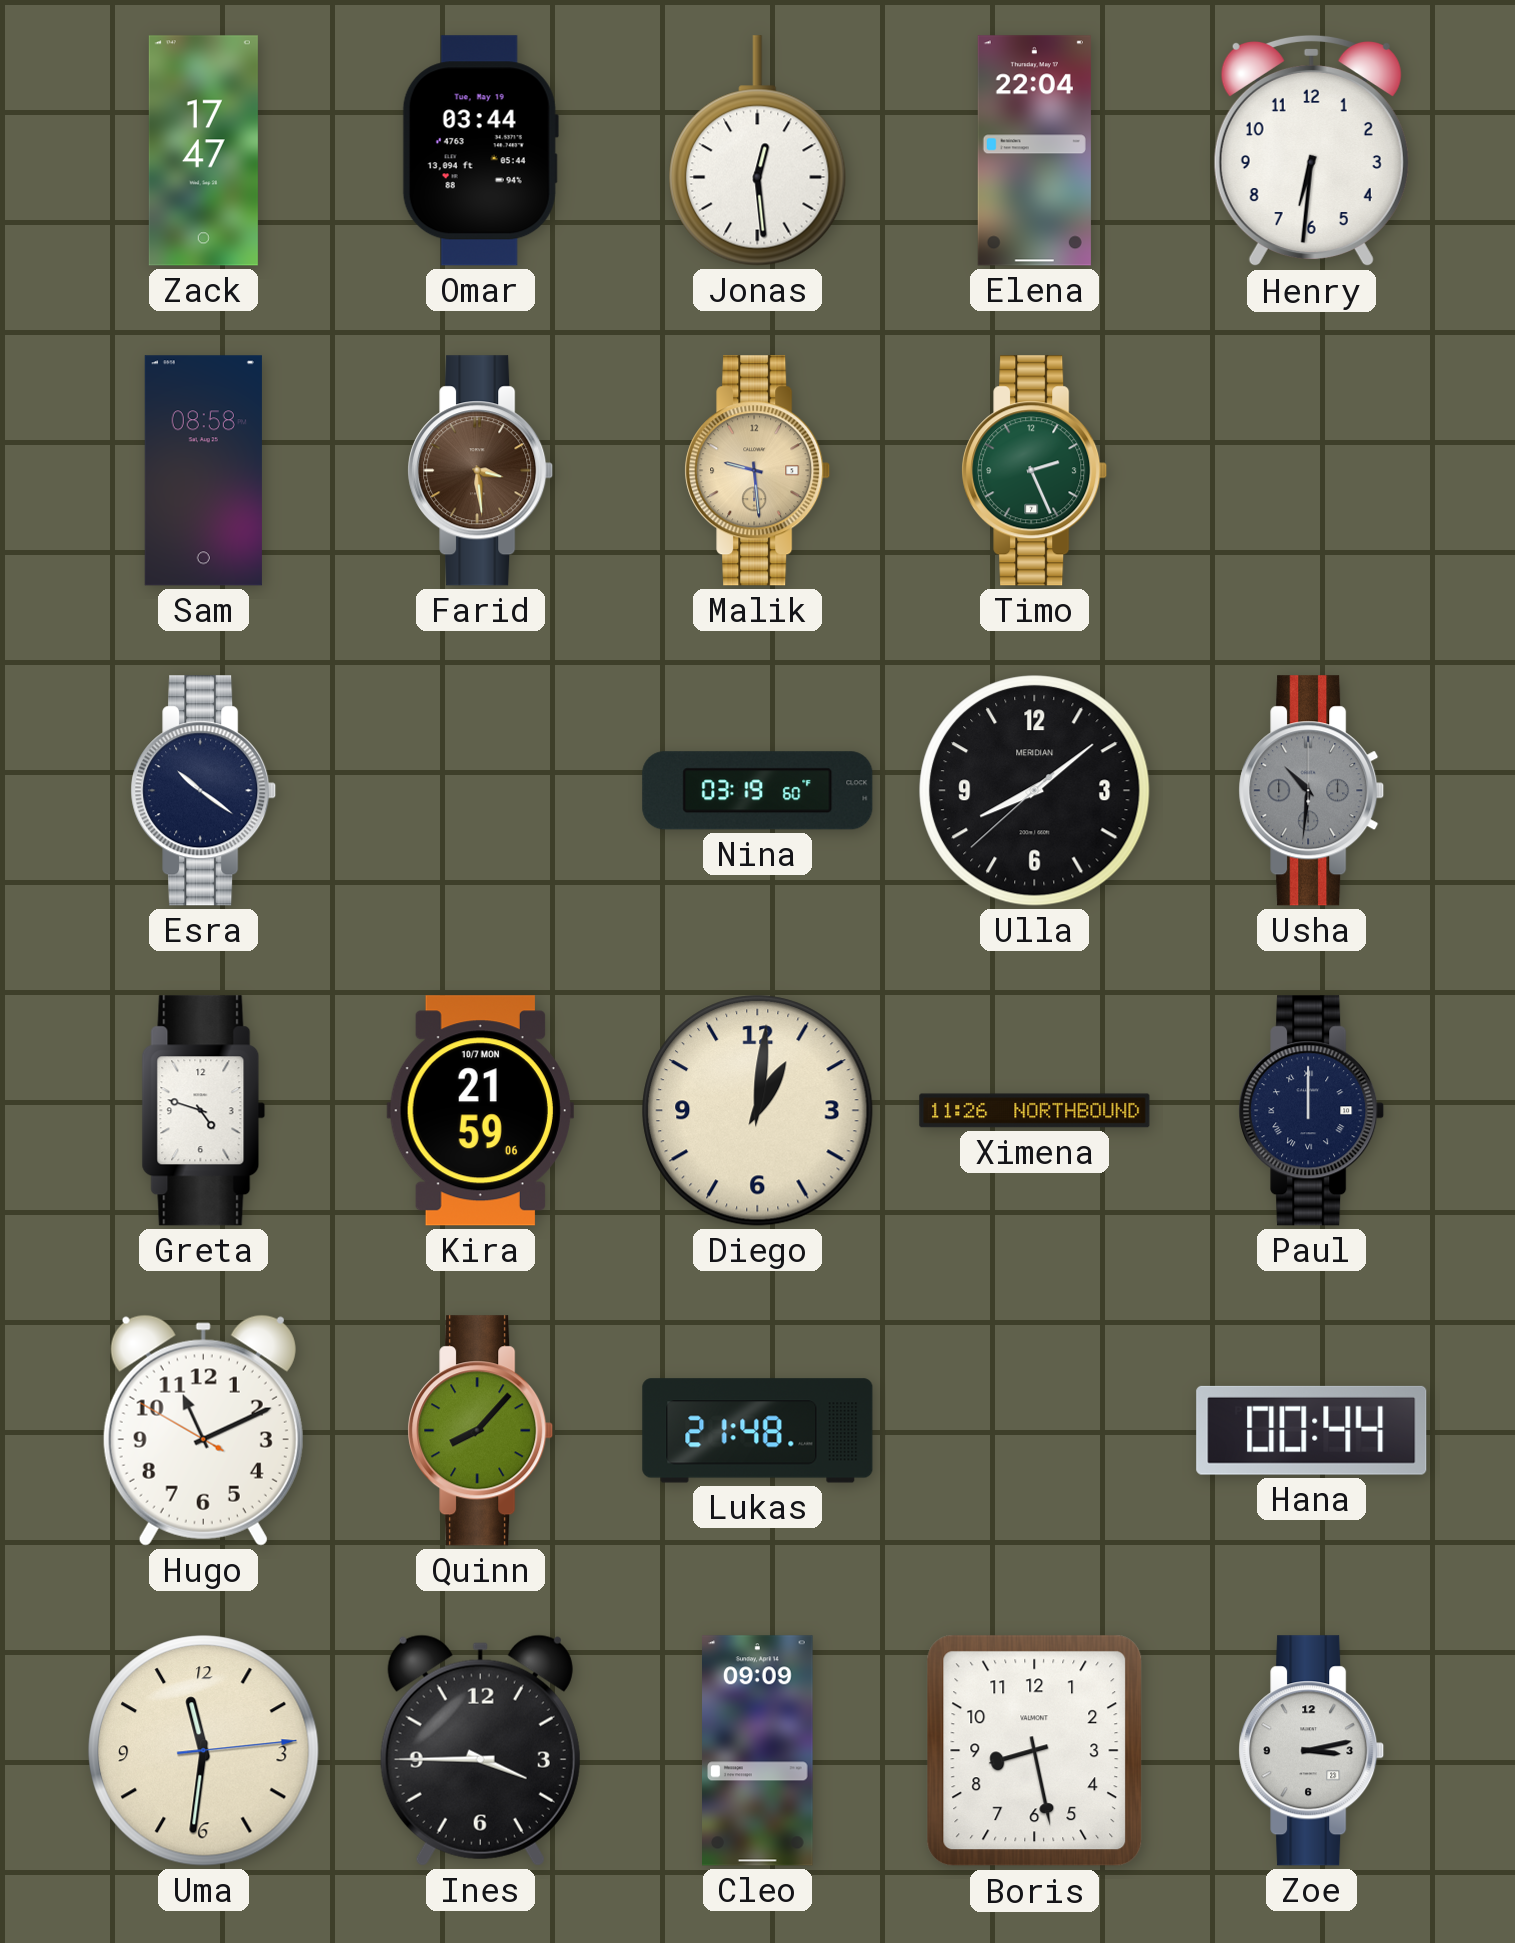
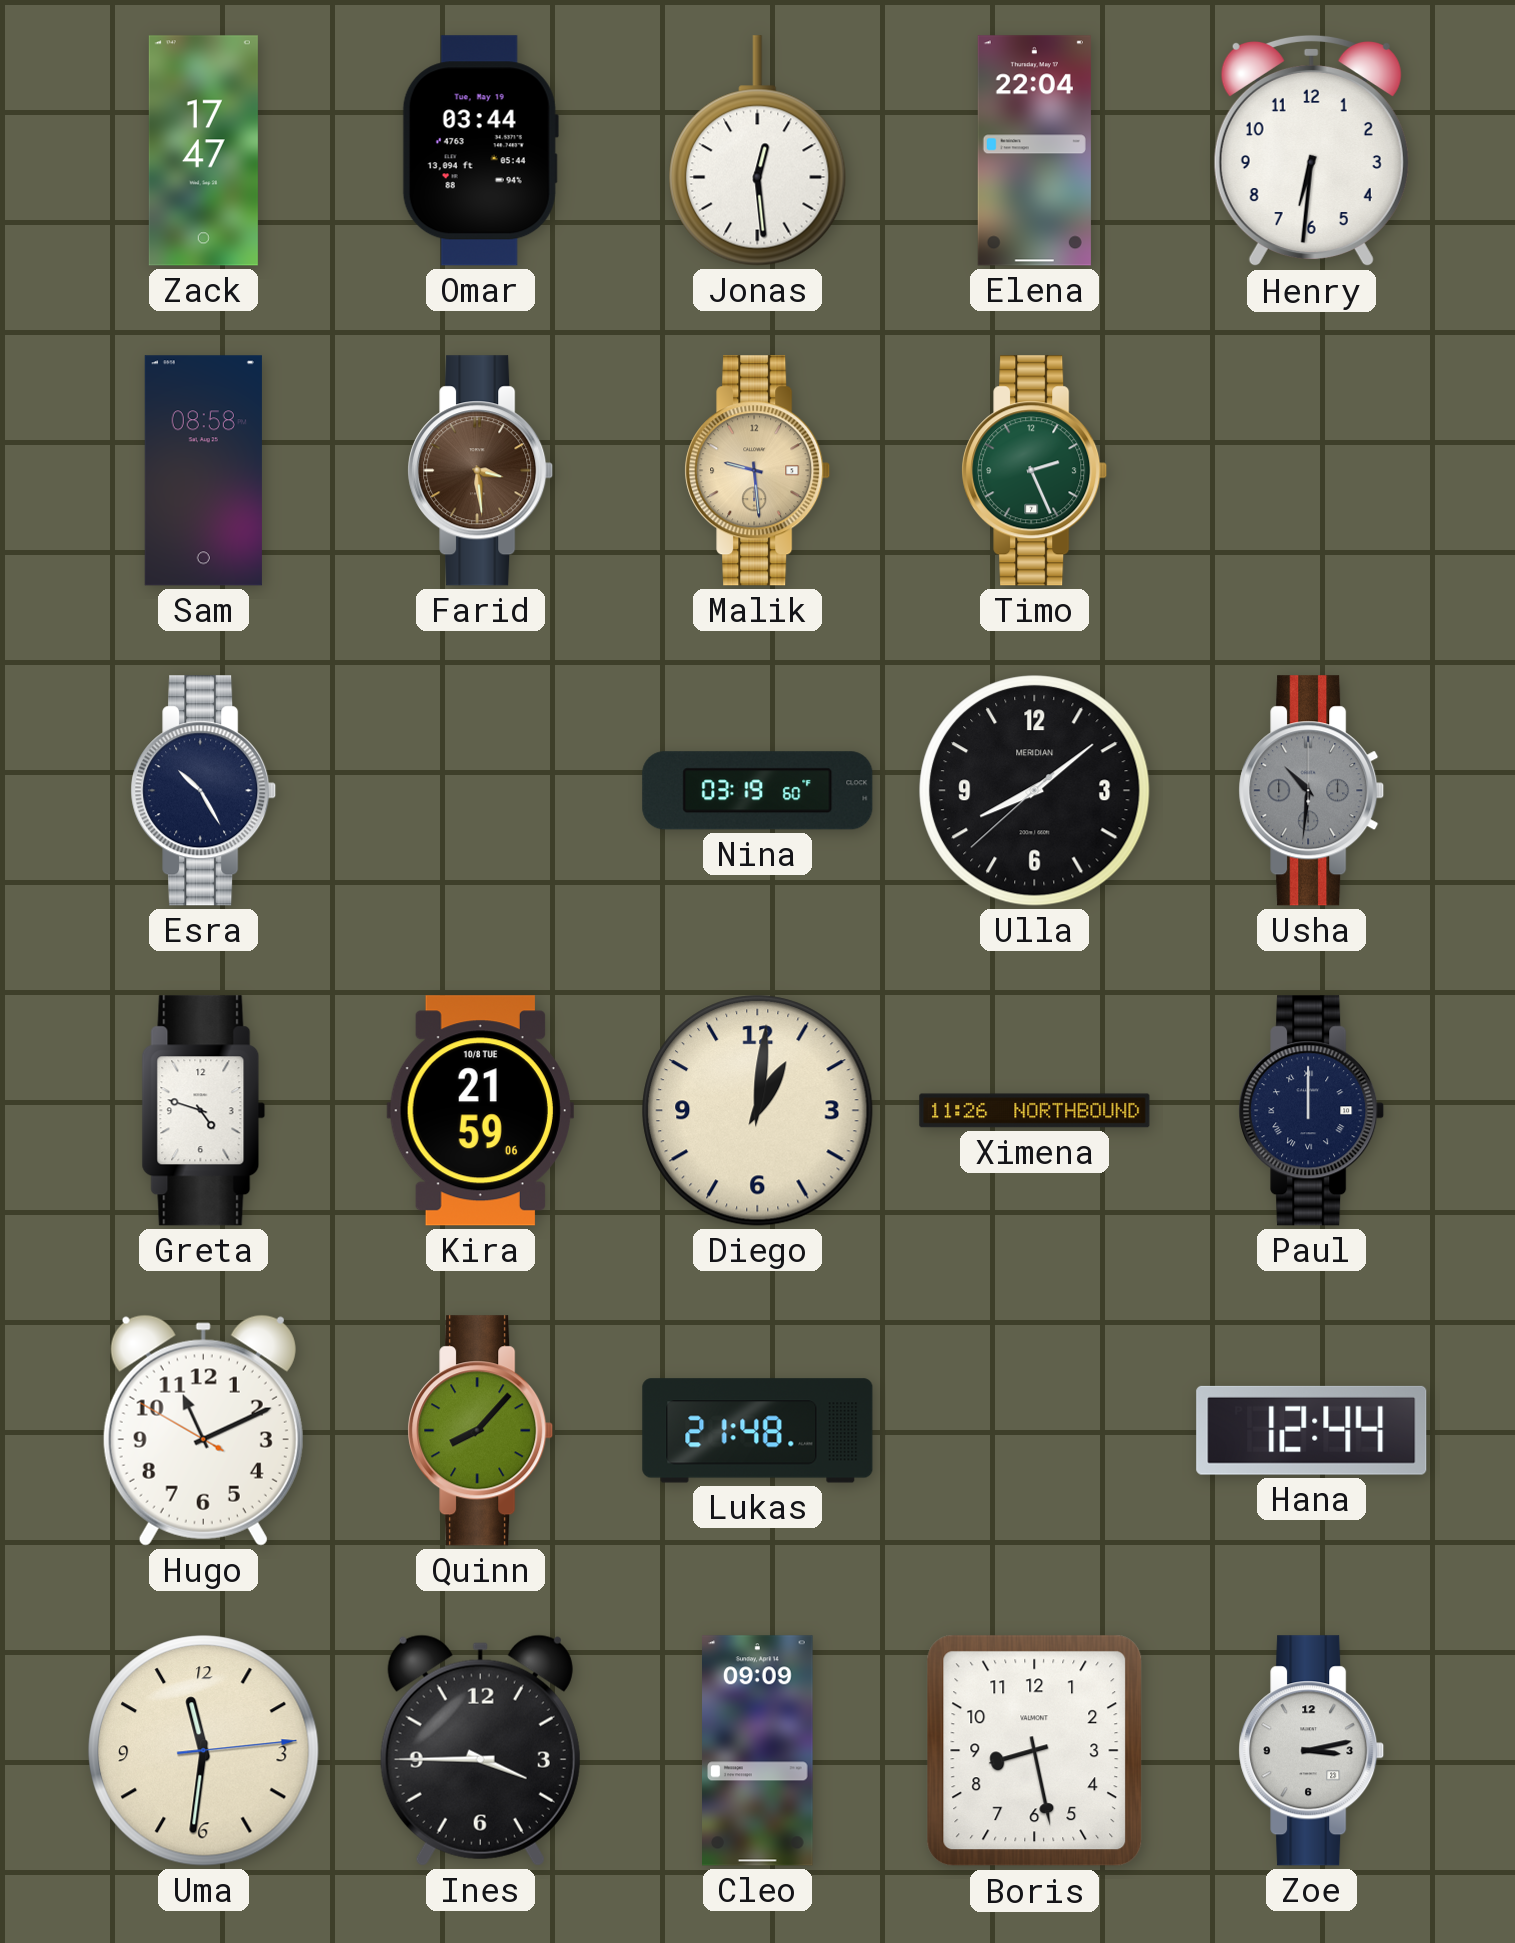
Esra: 10:21 -> 10:25
Kira date: 10/7 MON -> 10/8 TUE
Hana: 00:44 -> 12:44
